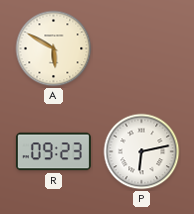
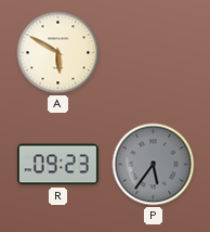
P: 6:13 -> 5:36
P dial: white -> grey
